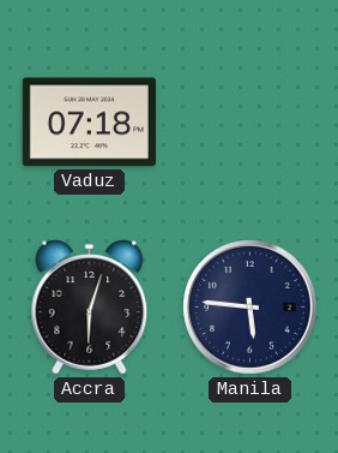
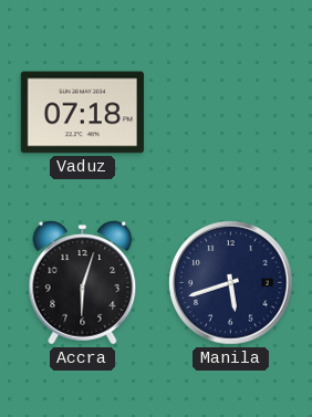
Manila: 5:46 -> 5:42
